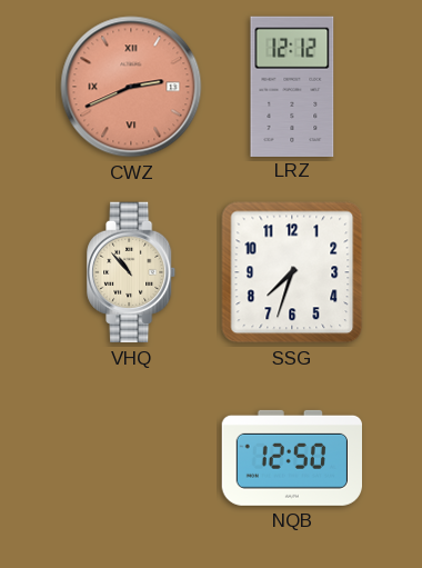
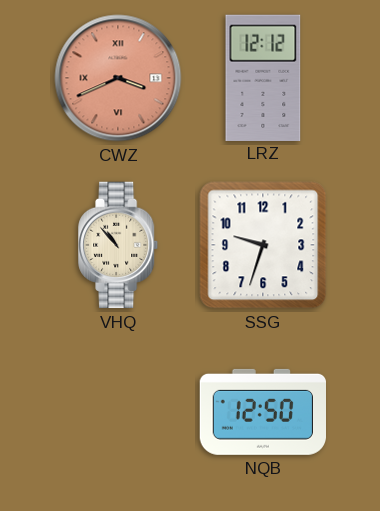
CWZ: 2:41 -> 3:41
SSG: 7:33 -> 9:33
